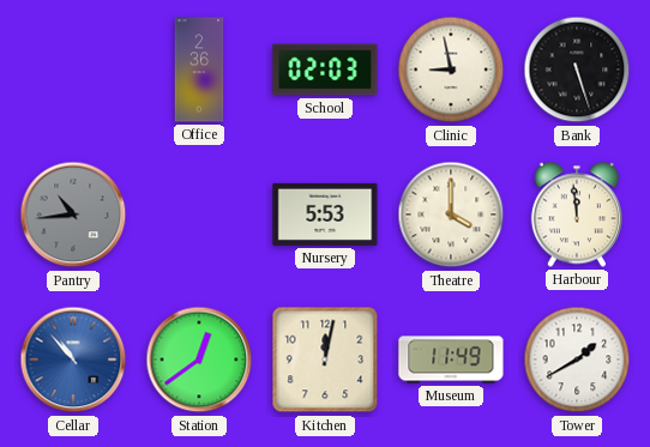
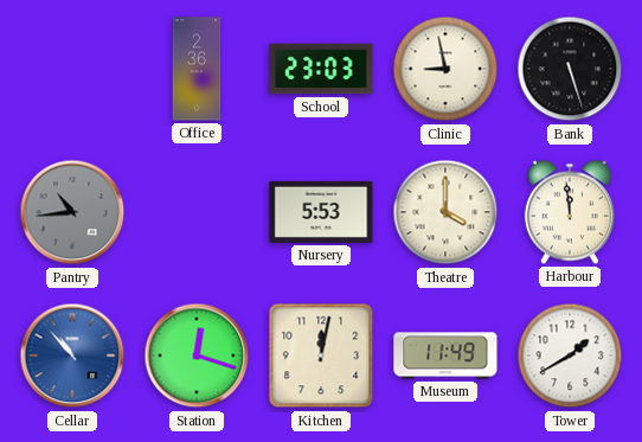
School: 02:03 -> 23:03
Station: 12:39 -> 12:18
